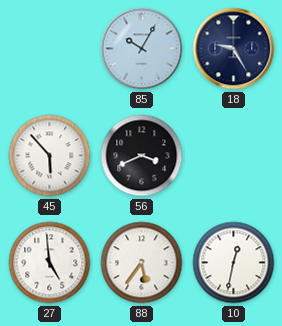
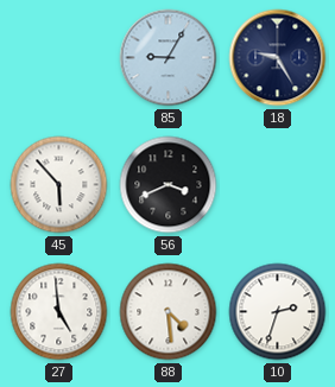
85: 10:05 -> 9:05
88: 5:36 -> 4:29
10: 12:32 -> 2:33
